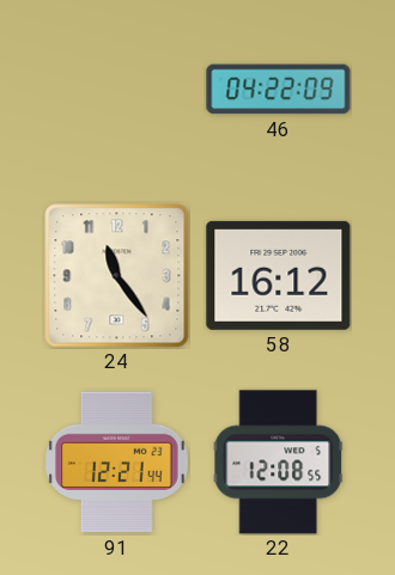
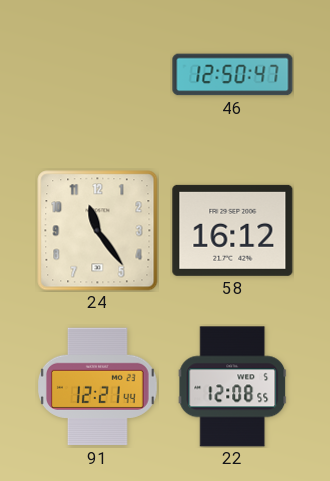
46: 04:22 -> 12:50
